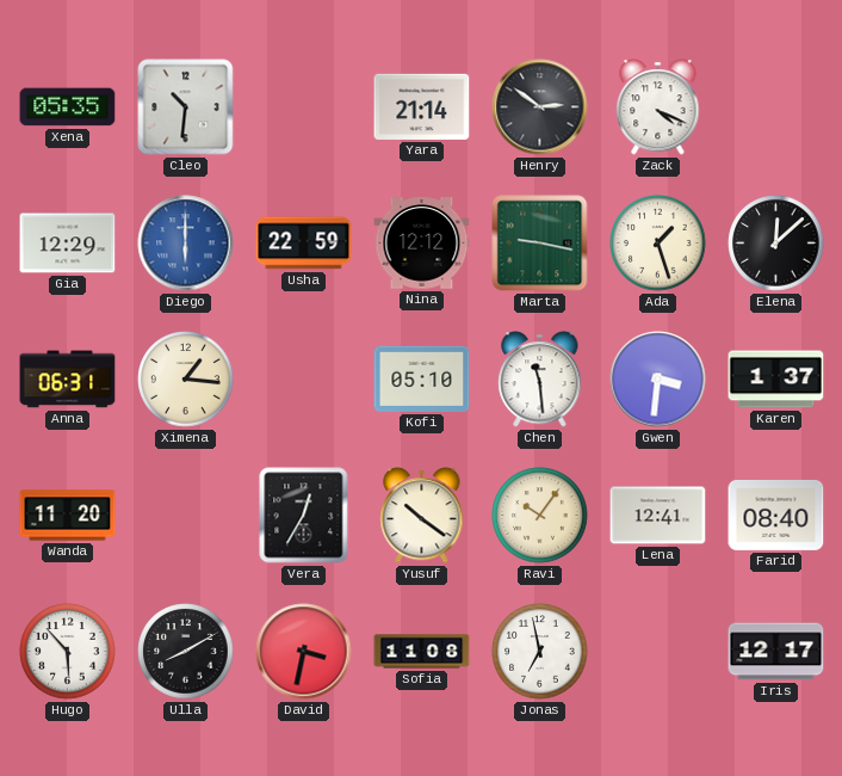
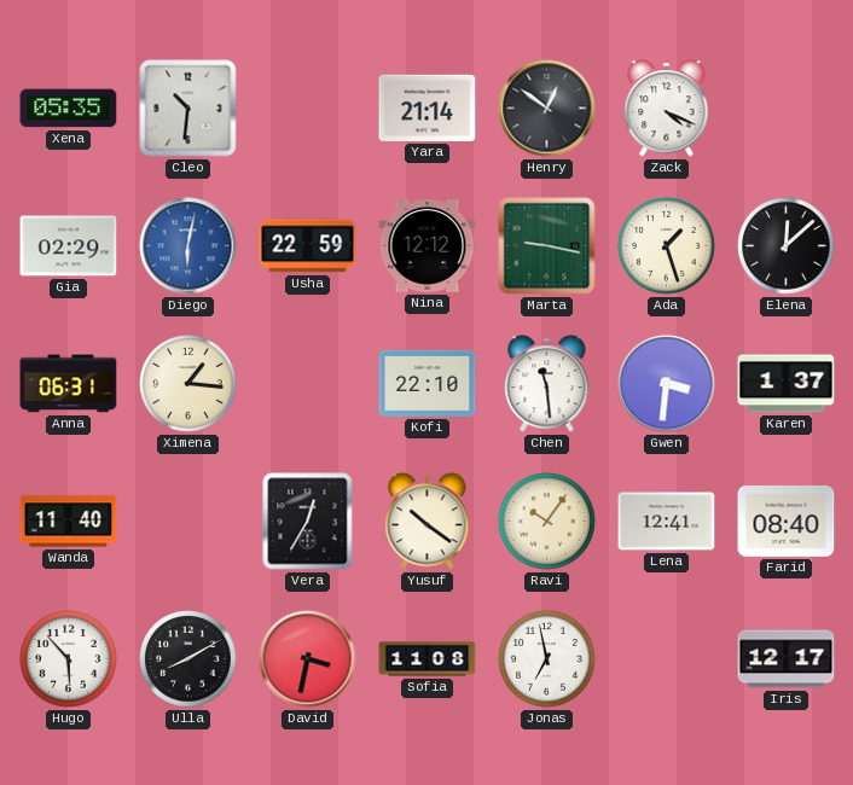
Henry: 2:51 -> 12:51
Gia: 12:29 -> 02:29
Diego: 6:00 -> 6:02
Kofi: 05:10 -> 22:10
Wanda: 11:20 -> 11:40
